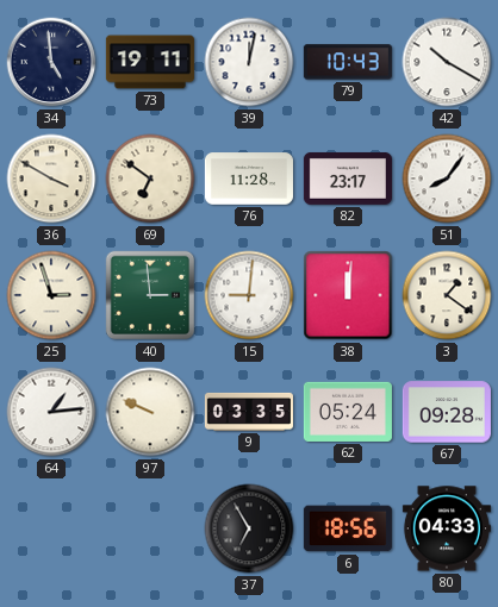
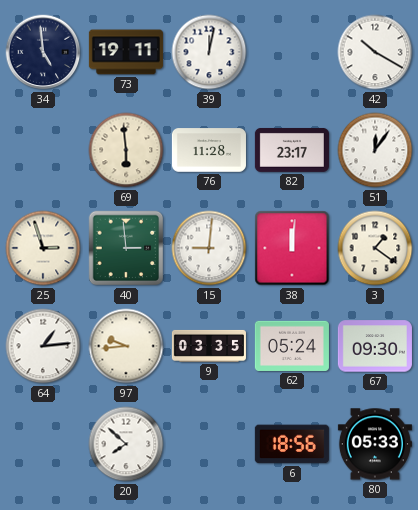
79: 10:43 -> none
36: 3:50 -> none
69: 6:51 -> 5:59
51: 8:06 -> 12:06
97: 9:49 -> 9:44
67: 09:28 -> 09:30
20: none -> 7:52
37: 6:55 -> none
80: 04:33 -> 05:33
